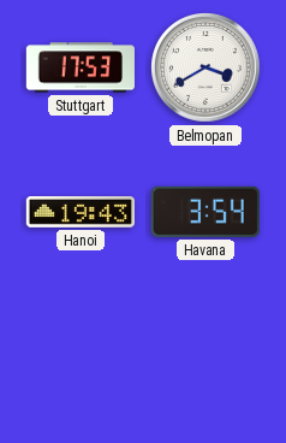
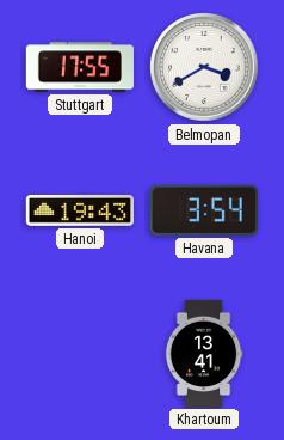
Stuttgart: 17:53 -> 17:55
Khartoum: none -> 13:41
